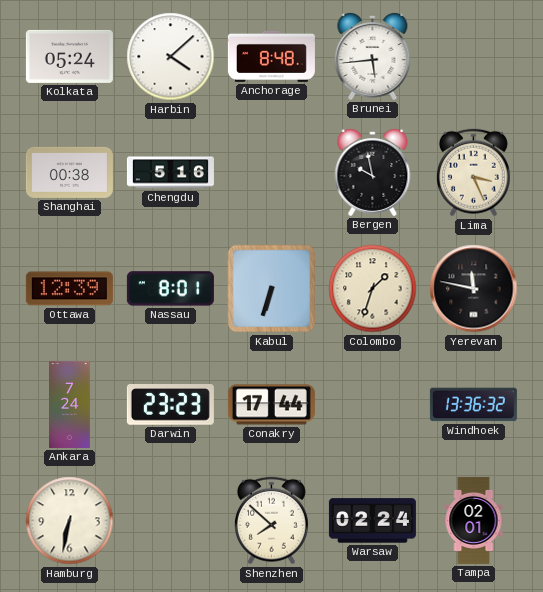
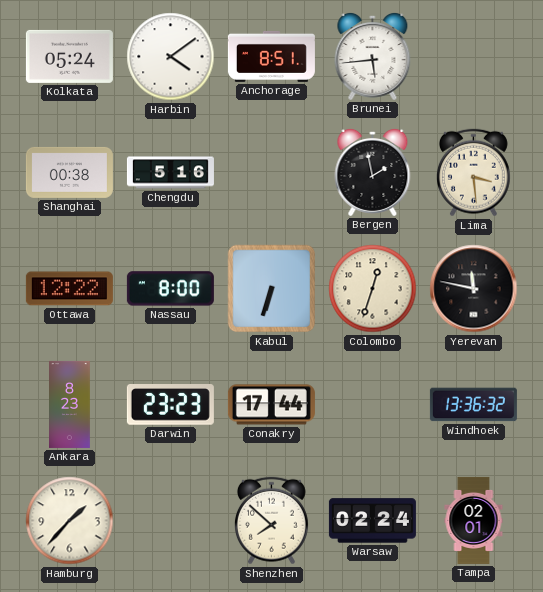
Harbin: 4:08 -> 4:09
Anchorage: 8:48 -> 8:51
Bergen: 9:58 -> 1:58
Lima: 3:26 -> 3:29
Ottawa: 12:39 -> 12:22
Nassau: 8:01 -> 8:00
Colombo: 1:33 -> 12:33
Ankara: 7:24 -> 8:23
Hamburg: 6:32 -> 1:37
